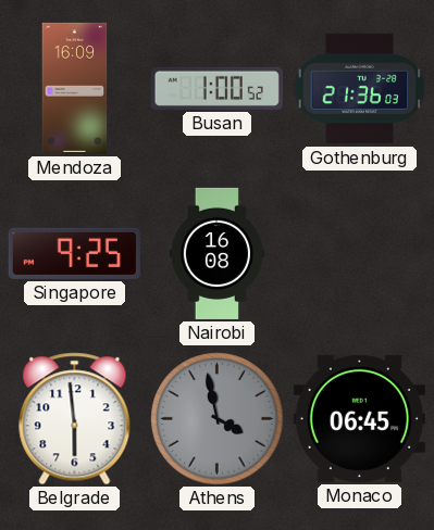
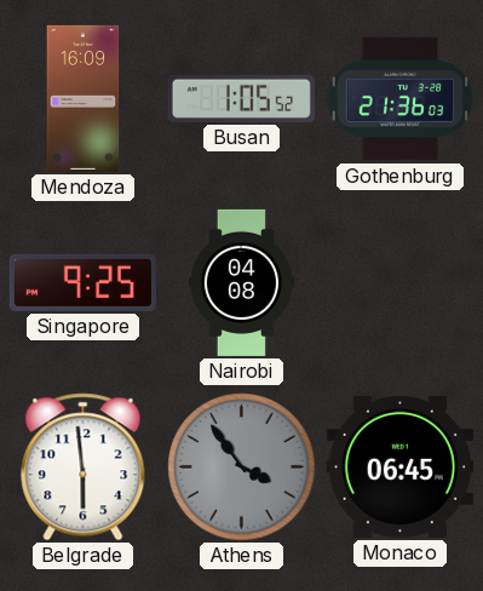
Busan: 1:00 -> 1:05
Nairobi: 16:08 -> 04:08
Athens: 3:58 -> 3:54
